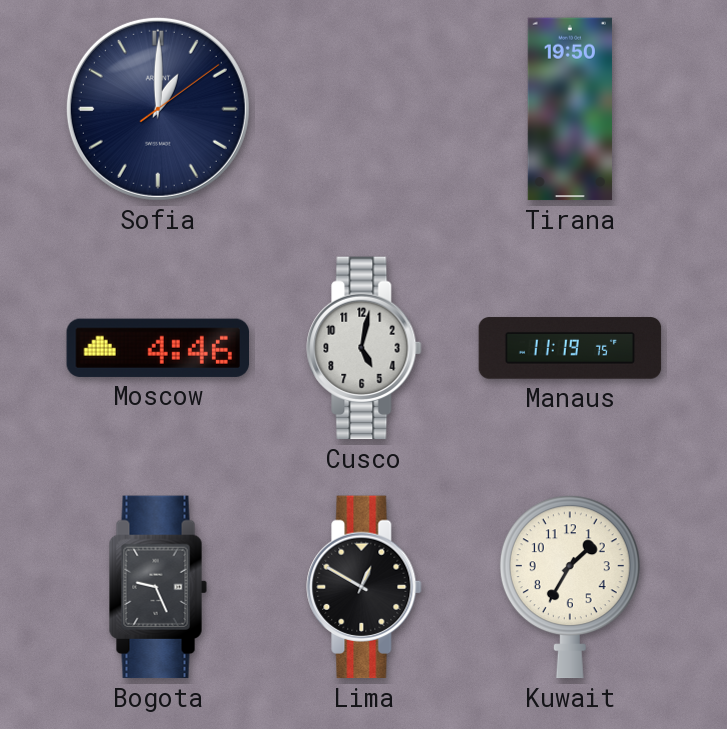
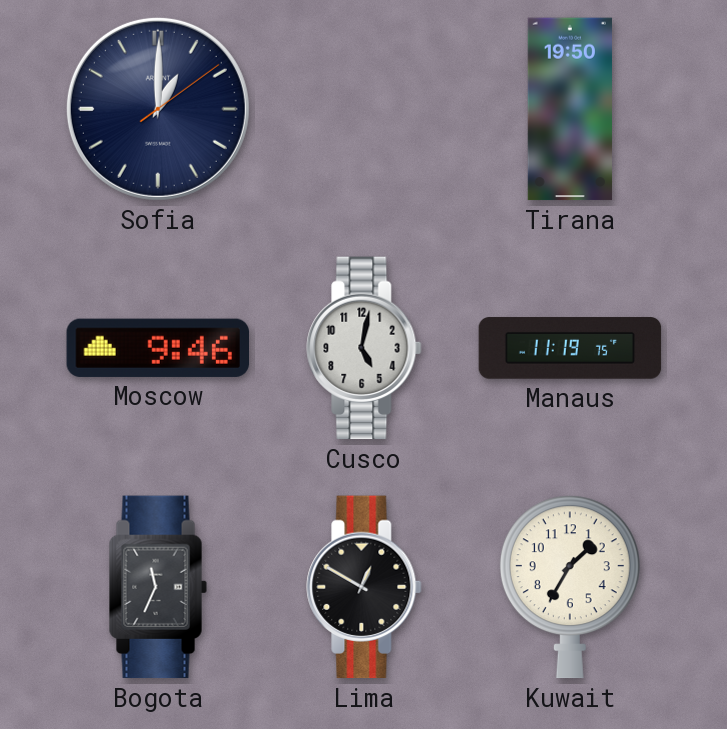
Moscow: 4:46 -> 9:46
Bogota: 9:26 -> 11:34
